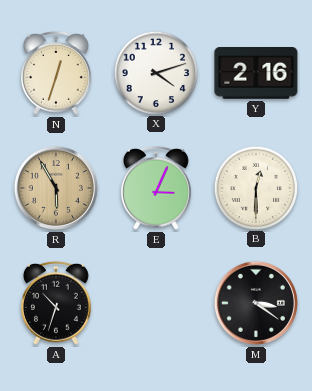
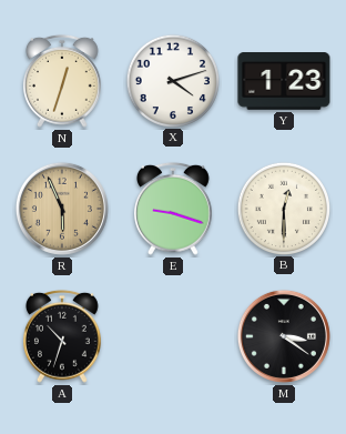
Y: 2:16 -> 1:23
R: 5:55 -> 5:56
E: 3:04 -> 9:18
